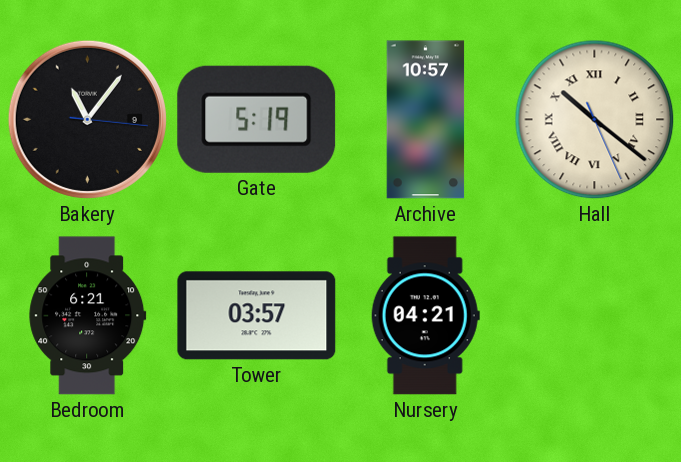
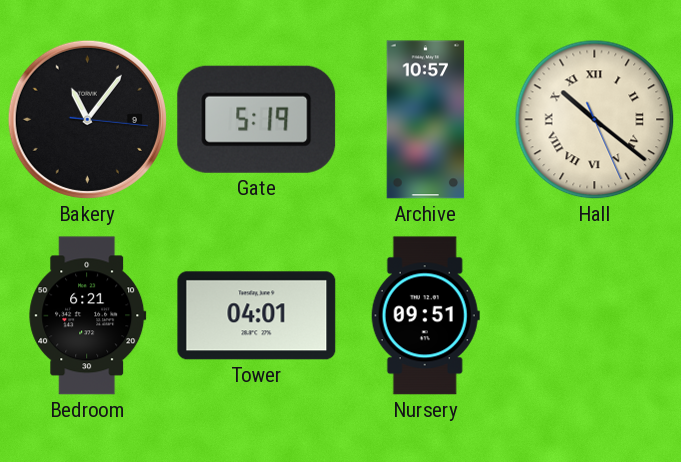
Tower: 03:57 -> 04:01
Nursery: 04:21 -> 09:51
